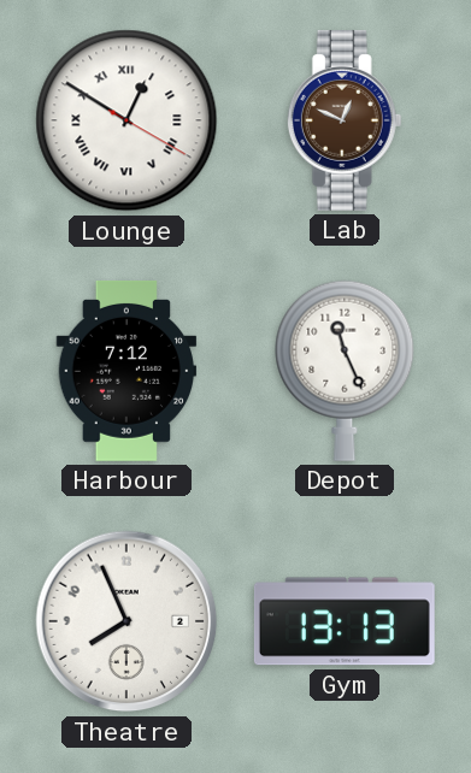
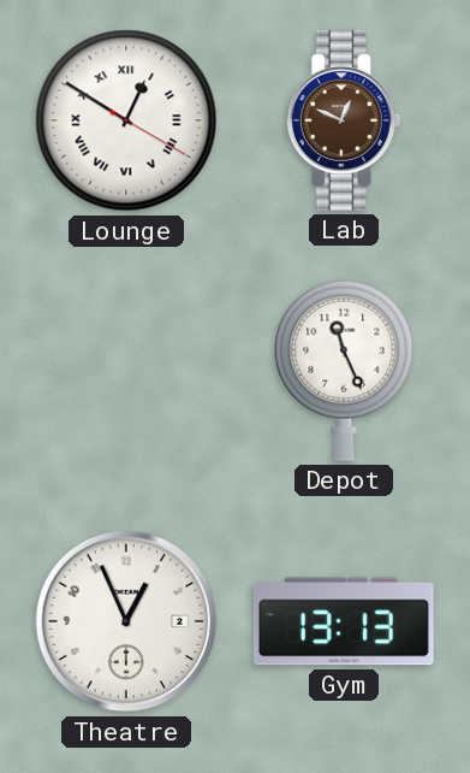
Harbour: 7:12 -> none
Theatre: 7:56 -> 12:56
